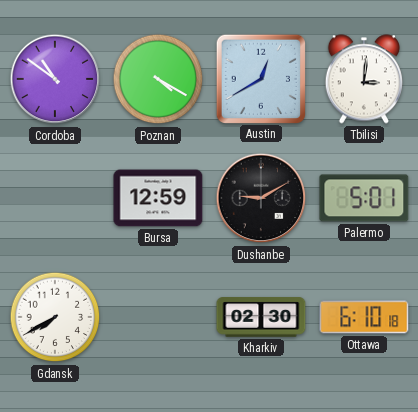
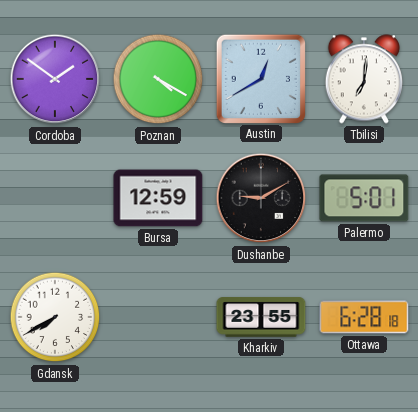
Cordoba: 10:51 -> 1:51
Tbilisi: 3:01 -> 7:01
Kharkiv: 02:30 -> 23:55
Ottawa: 6:10 -> 6:28
